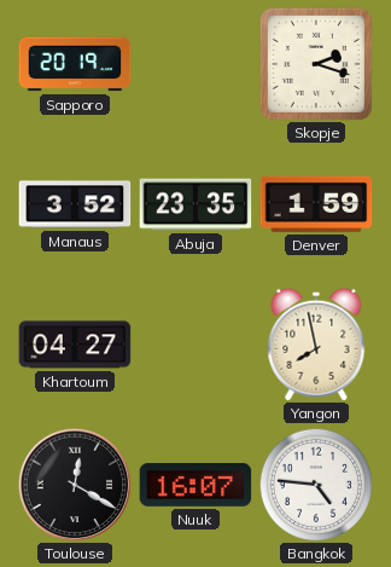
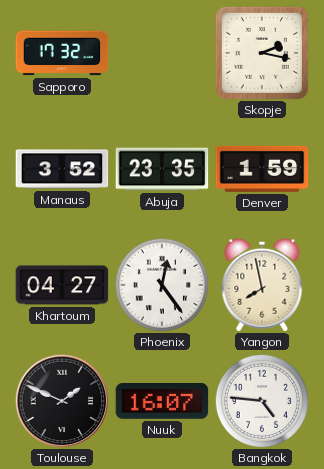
Sapporo: 20:19 -> 17:32
Skopje: 2:18 -> 2:17
Phoenix: none -> 12:24
Toulouse: 12:20 -> 1:49
